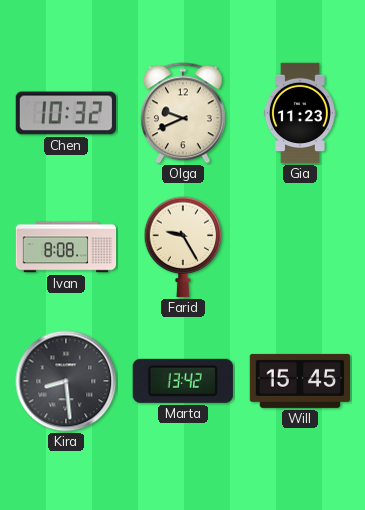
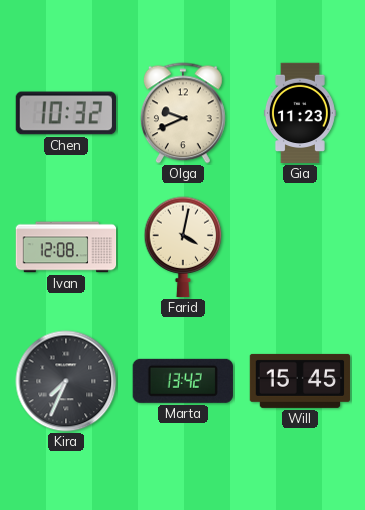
Ivan: 8:08 -> 12:08
Farid: 9:25 -> 4:02
Kira: 8:29 -> 7:34
